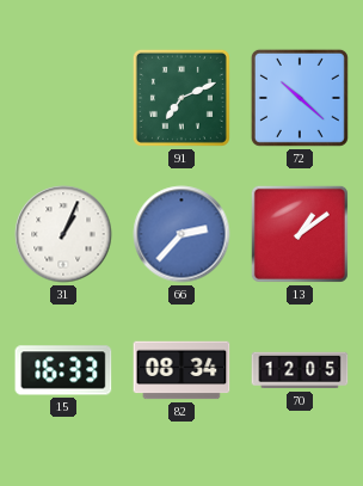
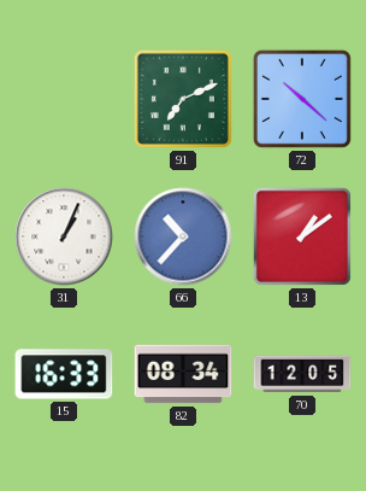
66: 2:37 -> 10:37
